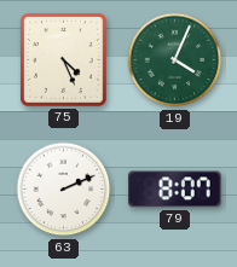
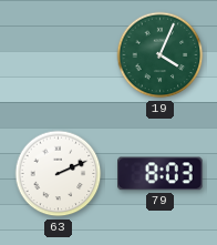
75: 4:26 -> none
79: 8:07 -> 8:03
